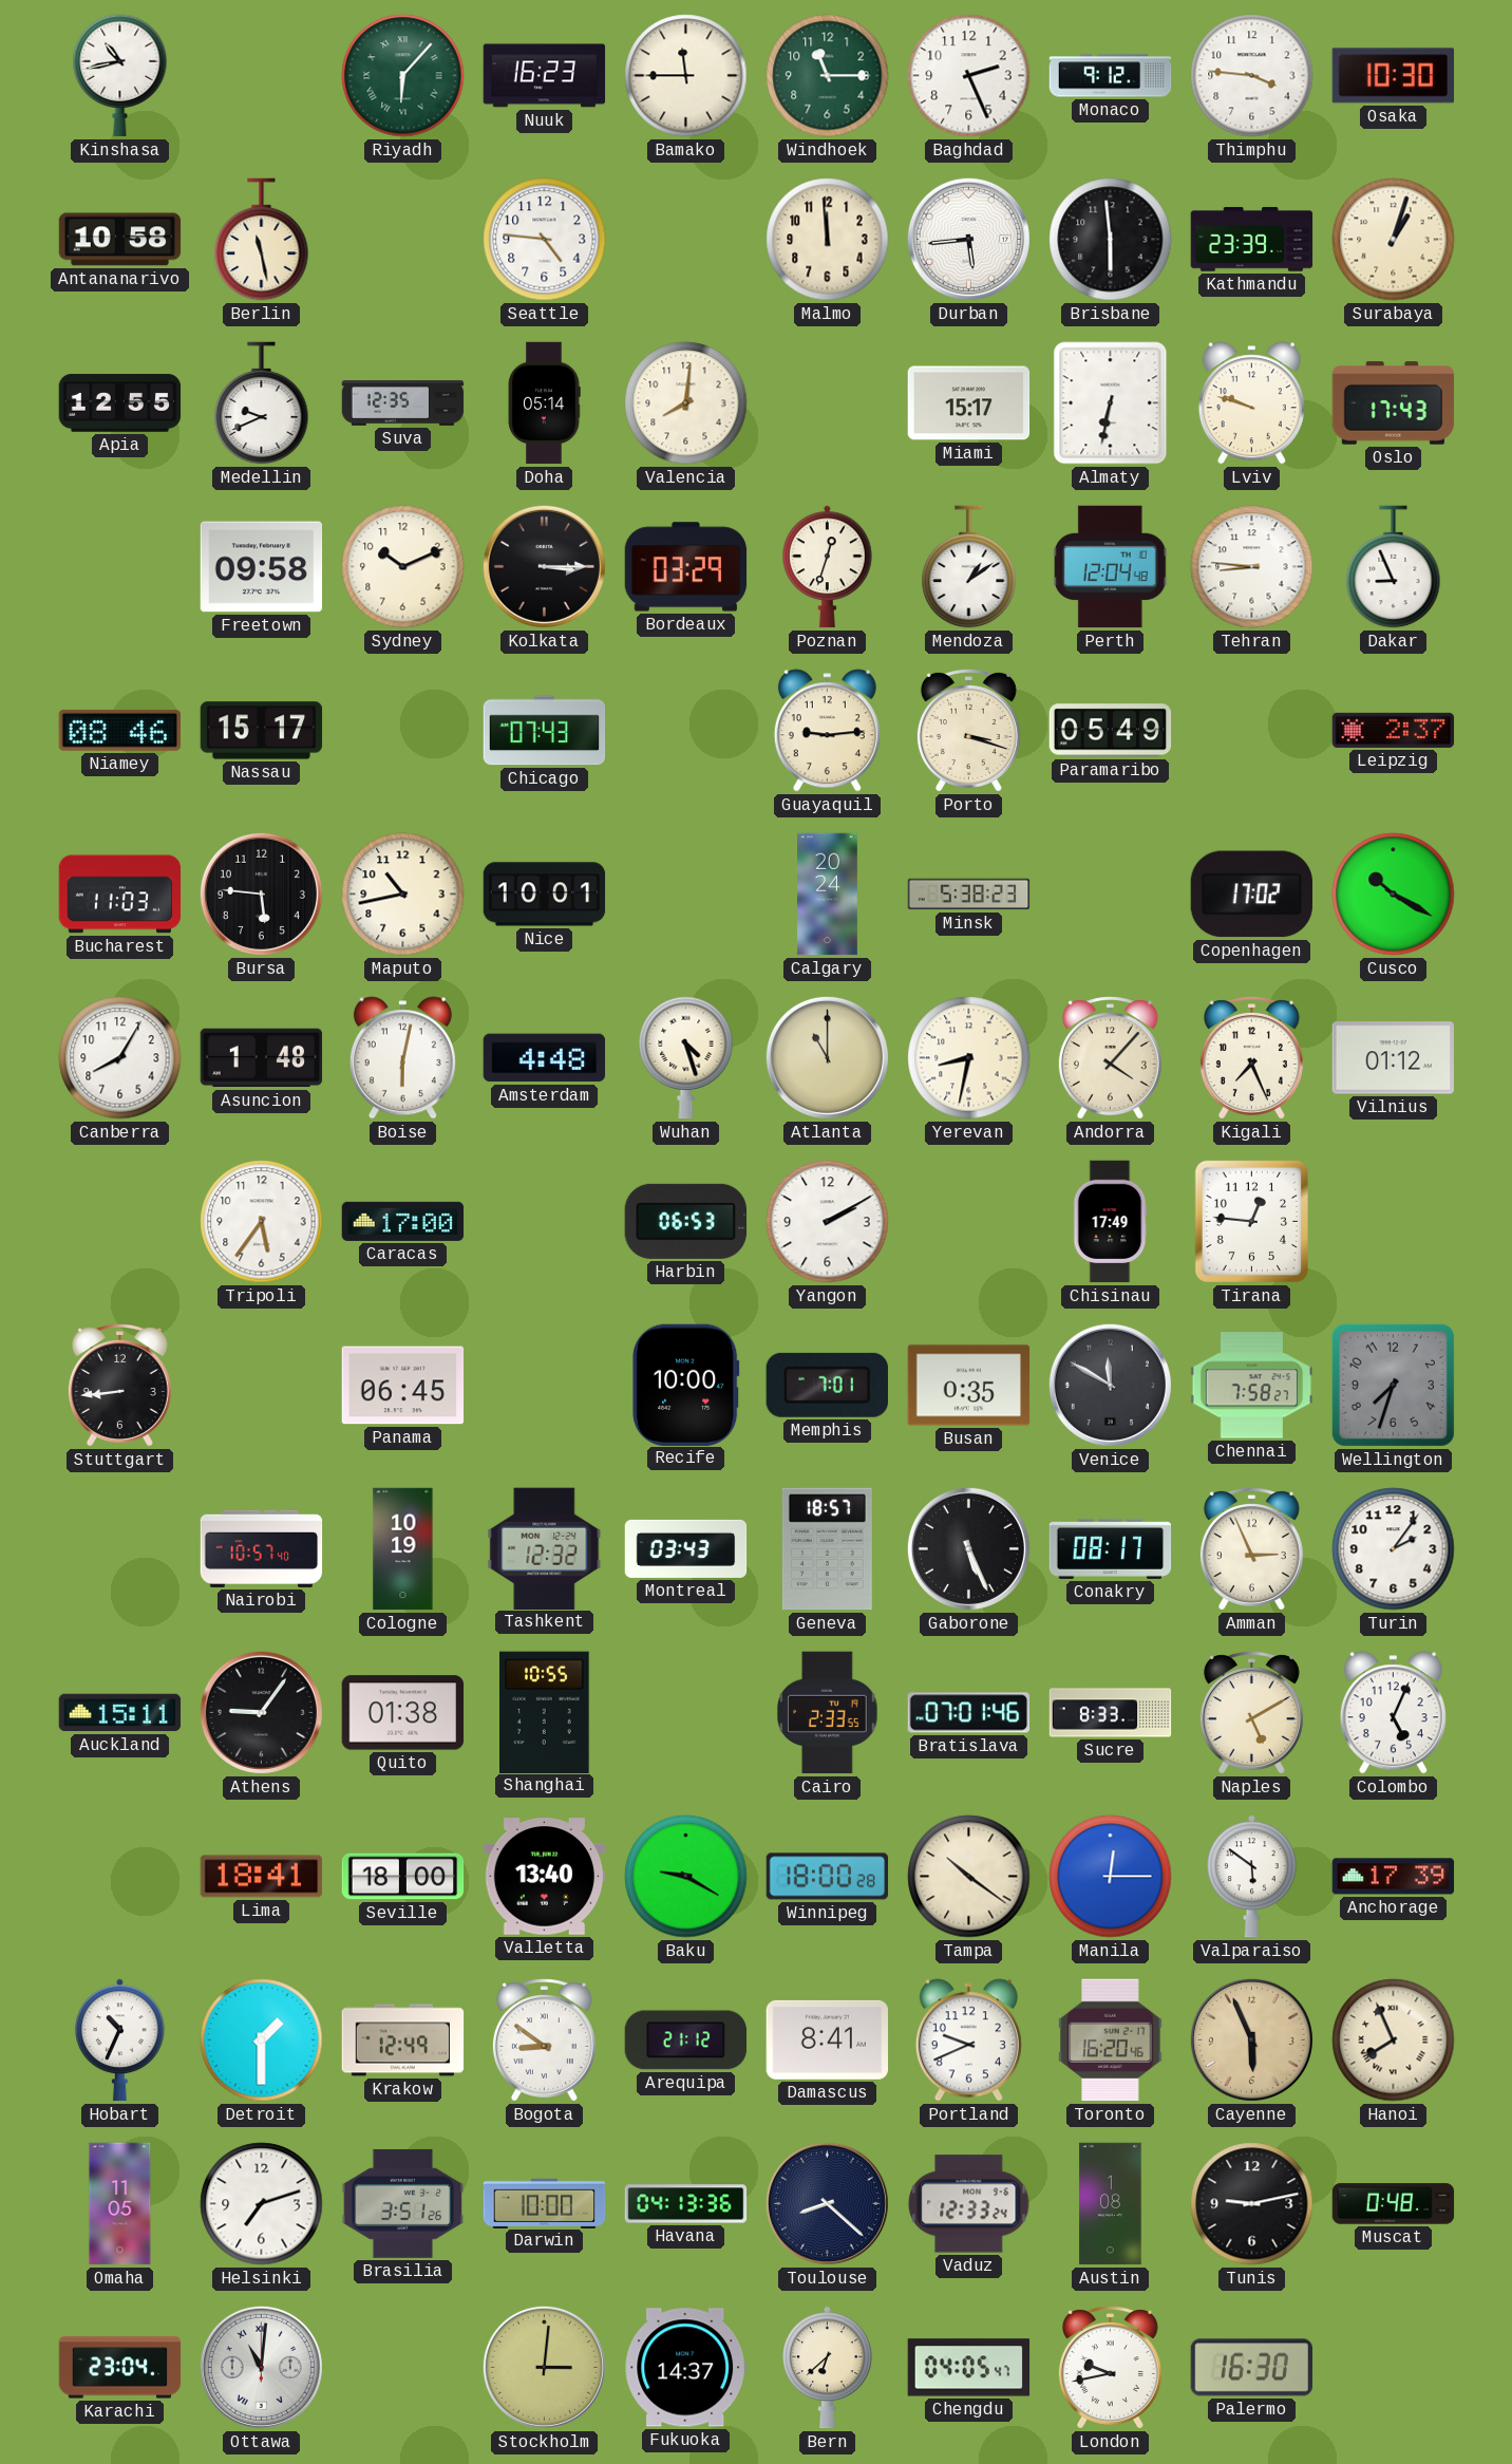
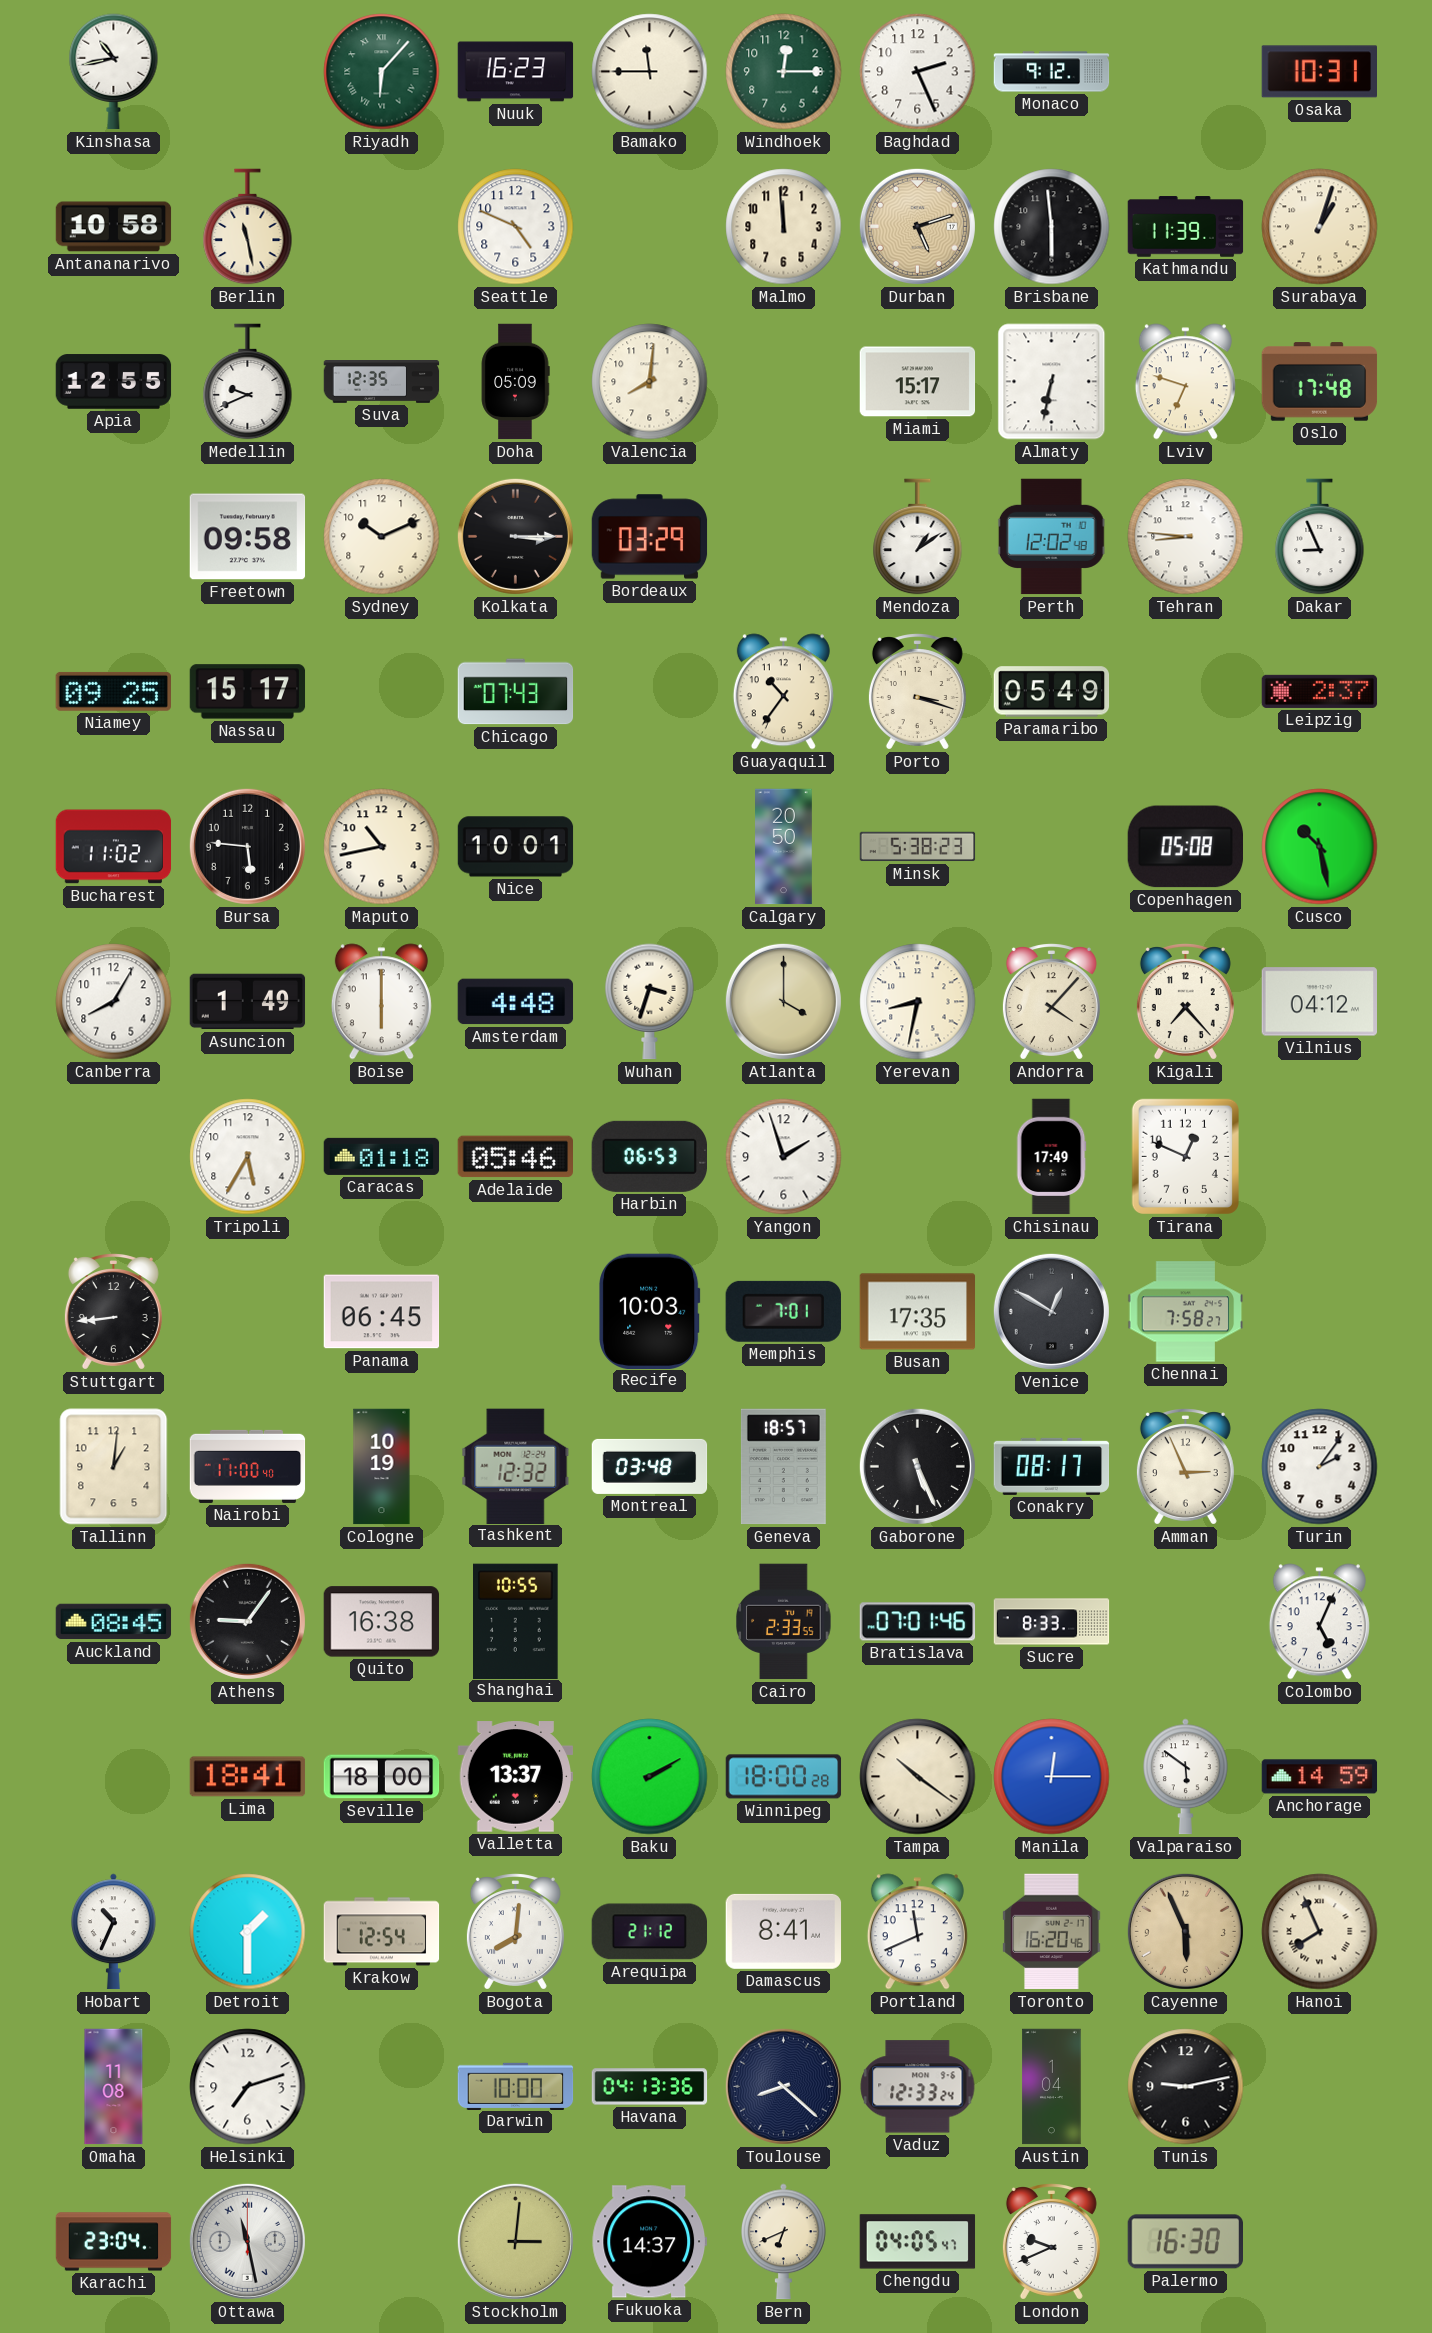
Windhoek: 11:15 -> 12:15
Thimphu: 3:46 -> none
Osaka: 10:30 -> 10:31
Seattle: 4:46 -> 4:49
Durban: 5:44 -> 5:12
Durban dial: white -> champagne
Kathmandu: 23:39 -> 11:39
Doha: 05:14 -> 05:09
Lviv: 9:48 -> 6:48
Oslo: 17:43 -> 17:48
Poznan: 12:33 -> none
Perth: 12:04 -> 12:02
Niamey: 08:46 -> 09:25
Guayaquil: 9:14 -> 10:36
Bucharest: 11:03 -> 11:02
Calgary: 20:24 -> 20:50
Copenhagen: 17:02 -> 05:08
Cusco: 10:20 -> 10:28
Asuncion: 1:48 -> 1:49
Boise: 6:02 -> 6:00
Wuhan: 4:27 -> 3:33
Atlanta: 11:00 -> 4:00
Kigali: 7:26 -> 7:23
Vilnius: 01:12 -> 04:12
Tripoli: 5:36 -> 5:35
Caracas: 17:00 -> 01:18
Adelaide: none -> 05:46
Yangon: 2:10 -> 1:57
Tirana: 12:46 -> 12:49
Recife: 10:00 -> 10:03
Busan: 0:35 -> 17:35
Venice: 11:50 -> 12:50
Wellington: 7:33 -> none
Tallinn: none -> 1:01
Nairobi: 10:57 -> 11:00
Montreal: 03:43 -> 03:48
Auckland: 15:11 -> 08:45
Quito: 01:38 -> 16:38
Naples: 5:10 -> none
Valletta: 13:40 -> 13:37
Baku: 9:20 -> 2:10
Anchorage: 17:39 -> 14:59
Krakow: 12:49 -> 12:54
Bogota: 8:51 -> 8:01
Portland: 9:41 -> 11:41
Omaha: 11:05 -> 11:08
Brasilia: 3:51 -> none
Austin: 1:08 -> 1:04
Muscat: 0:48 -> none
Ottawa: 11:01 -> 11:28
Bern: 6:38 -> 6:41
London: 9:43 -> 9:41
